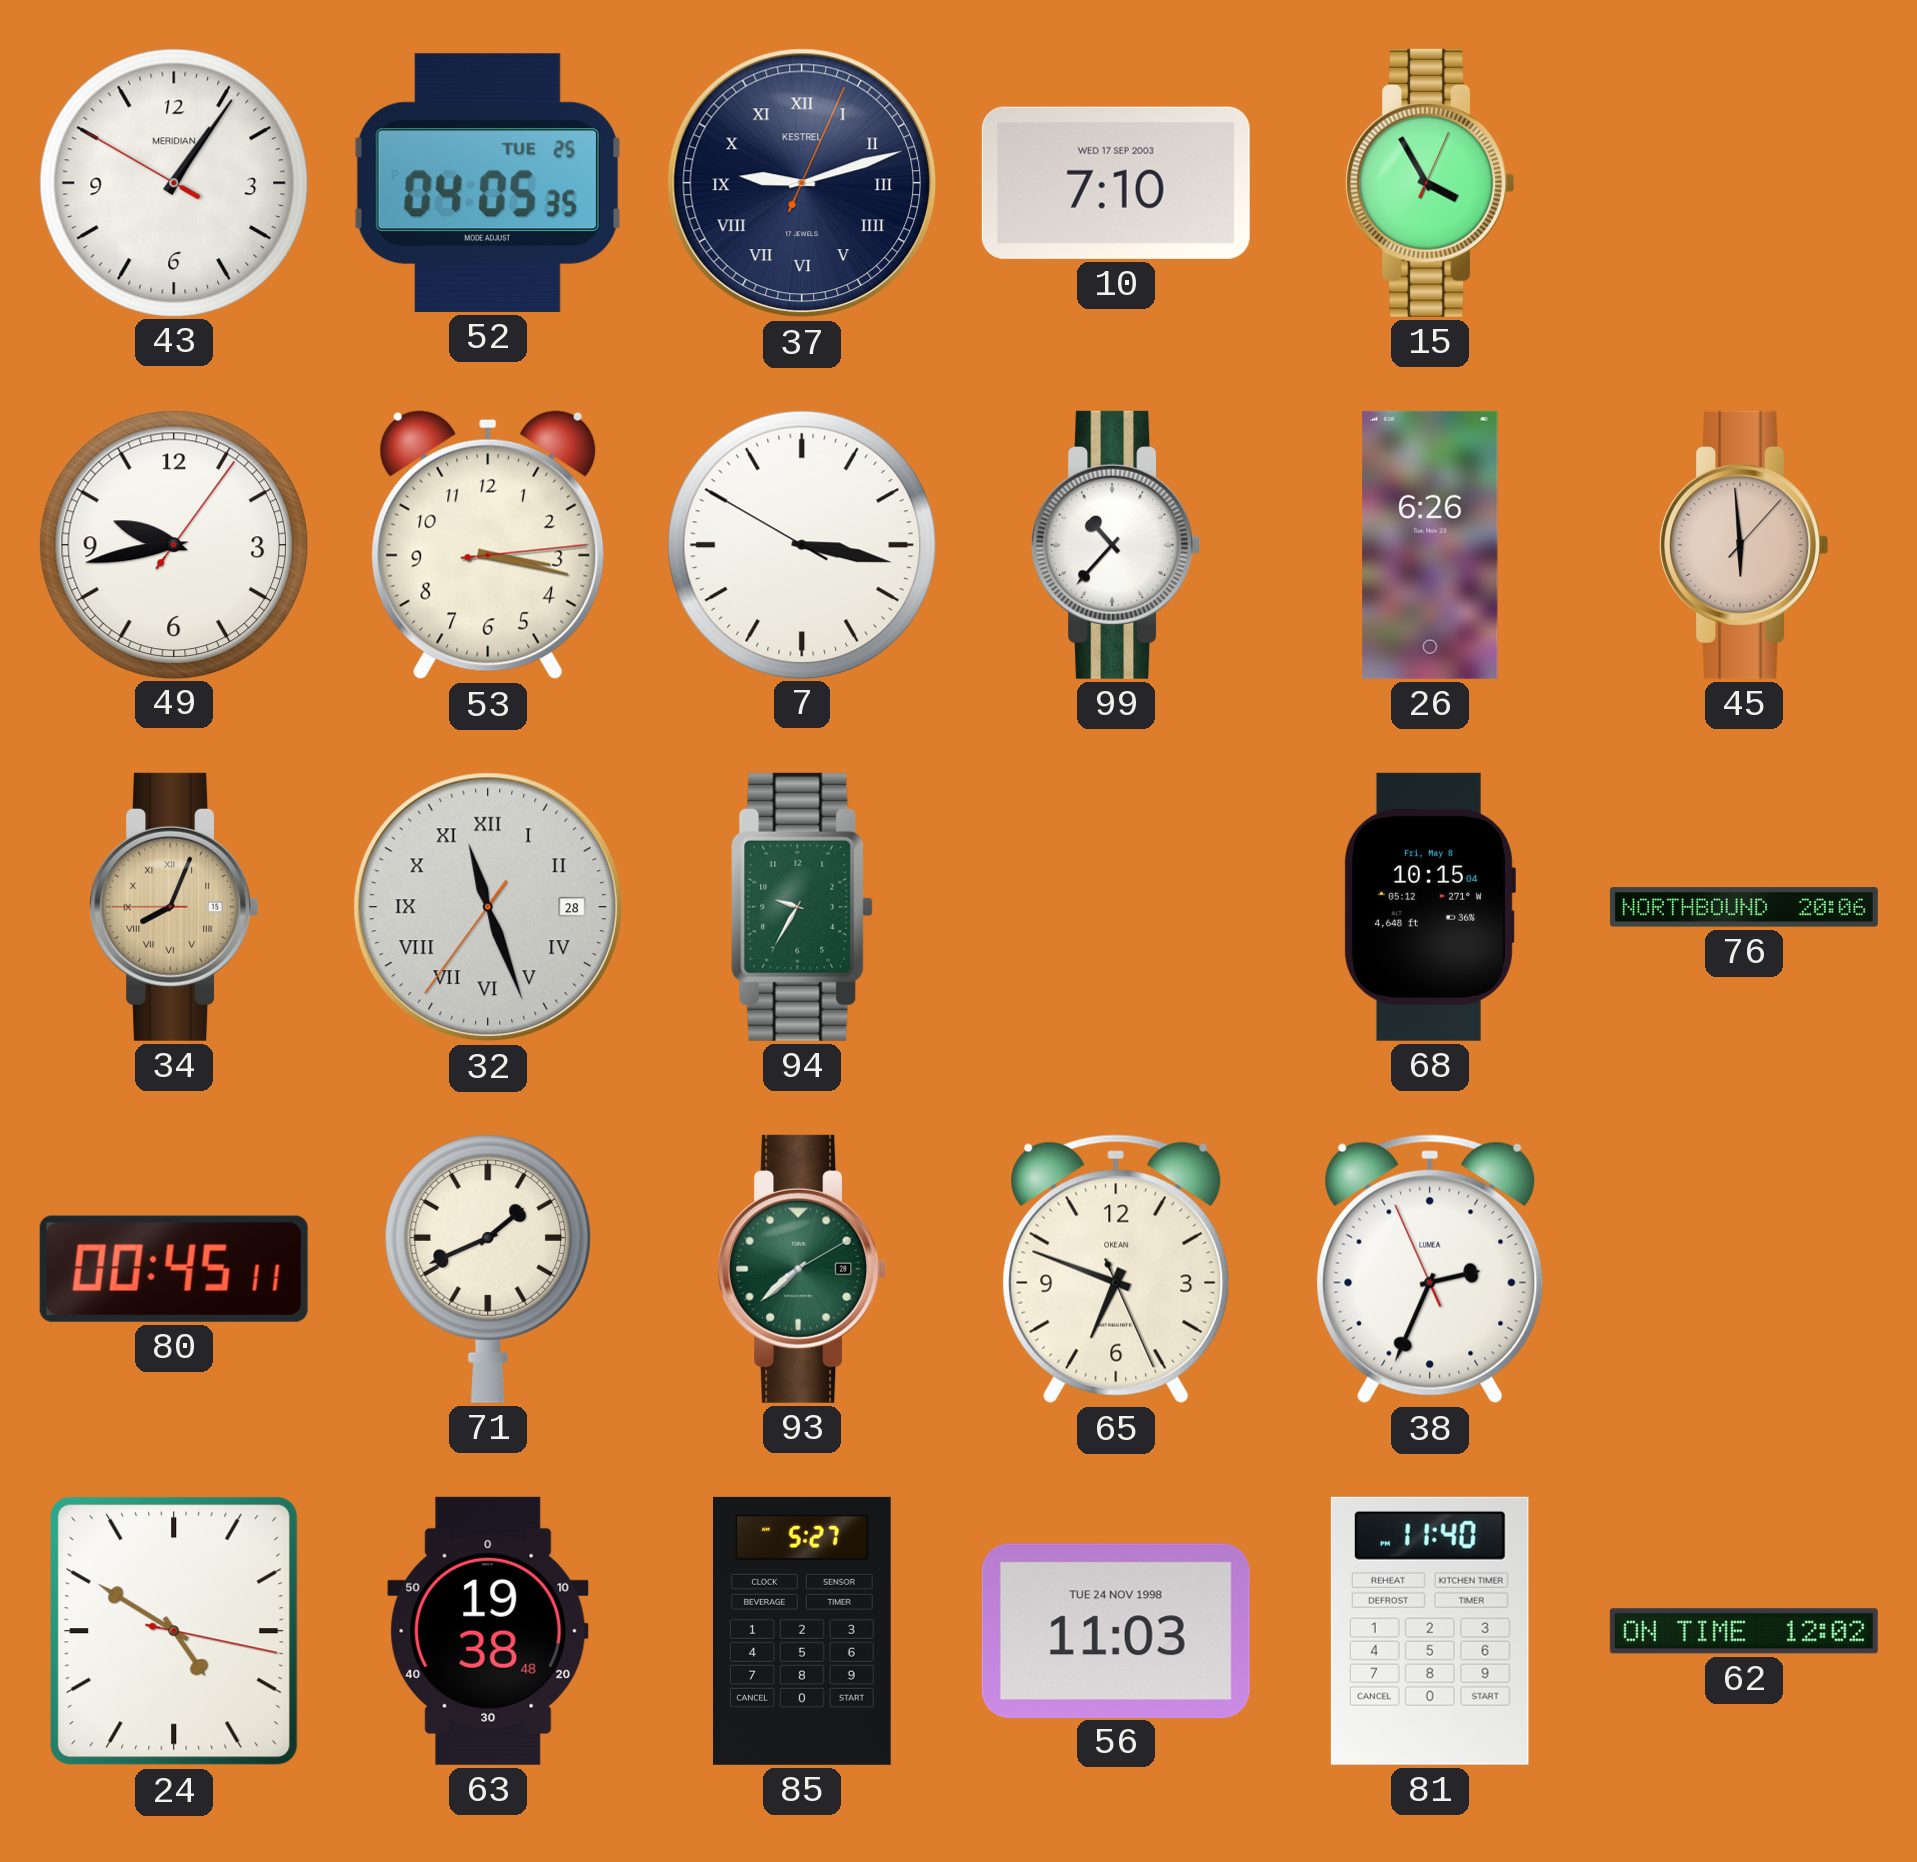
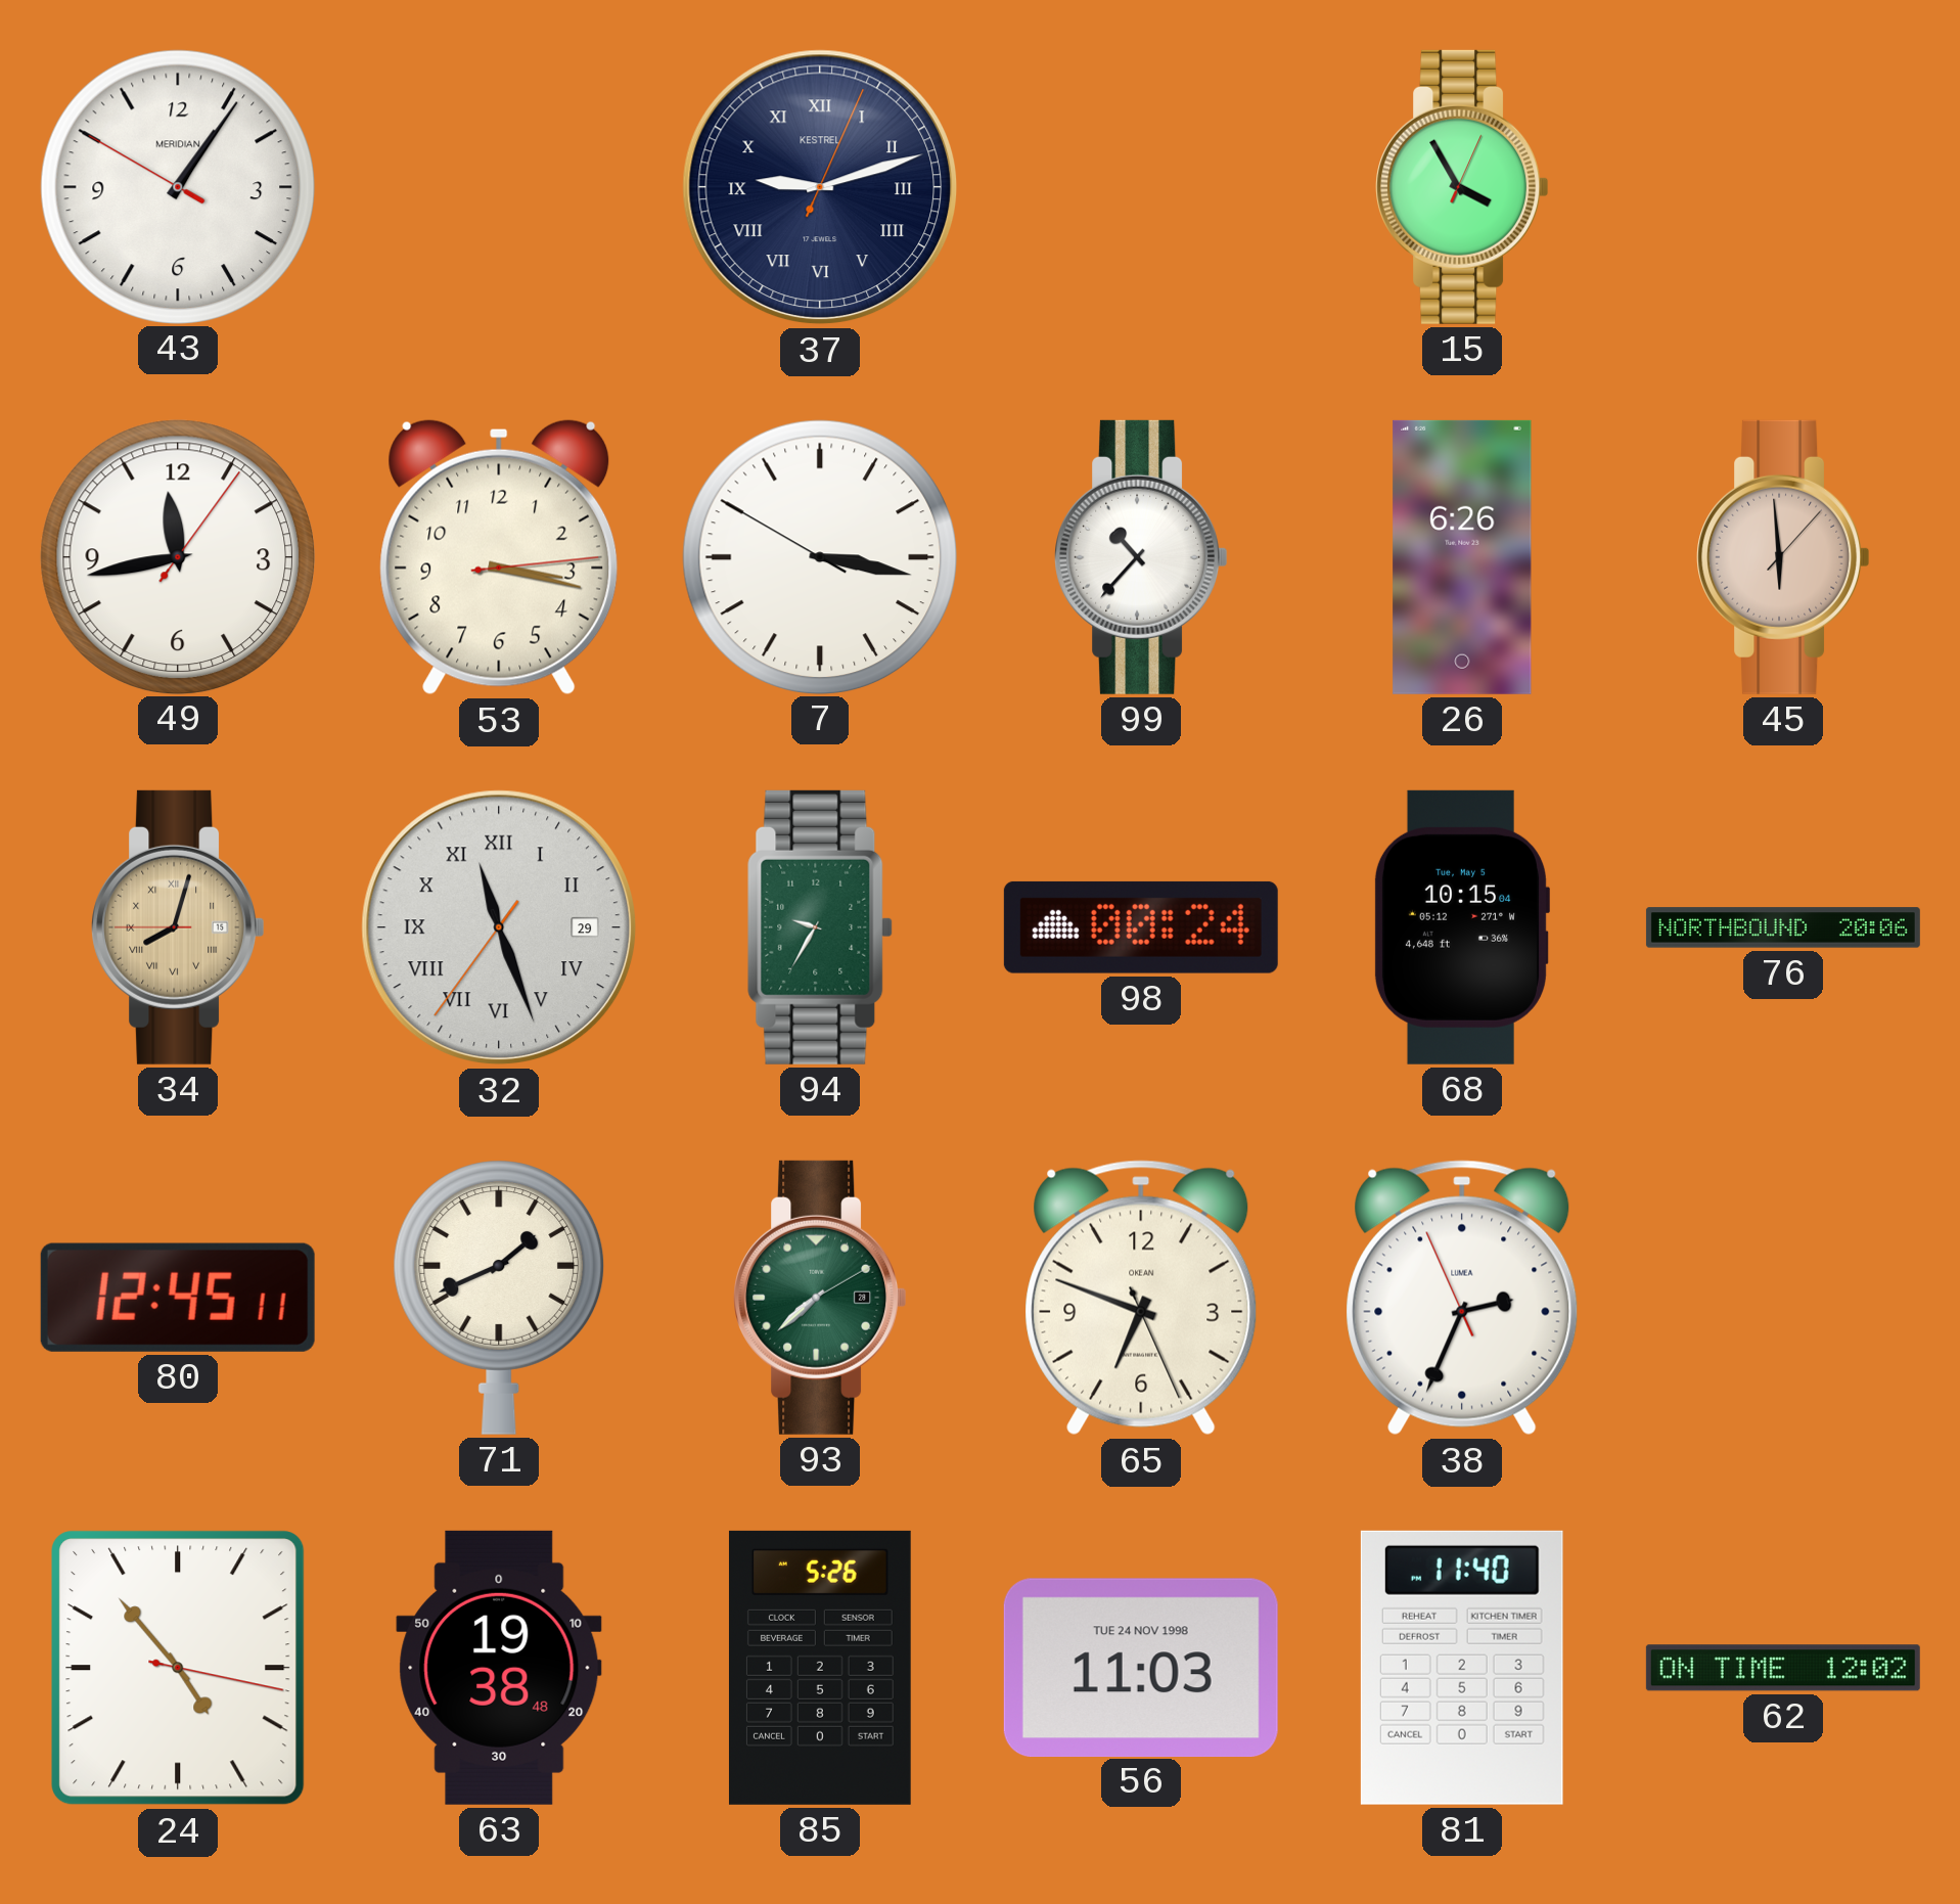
52: 04:05 -> none
10: 7:10 -> none
49: 9:43 -> 11:43
34: 8:03 -> 8:02
32 date: 28 -> 29
98: none -> 00:24
68 date: Fri, May 8 -> Tue, May 5
80: 00:45 -> 12:45
24: 4:50 -> 4:53
85: 5:27 -> 5:26
